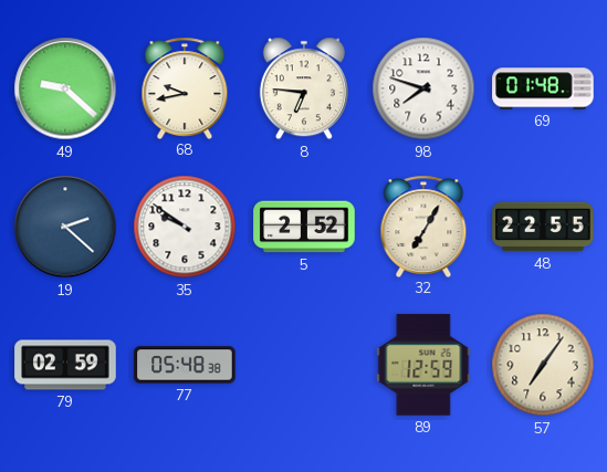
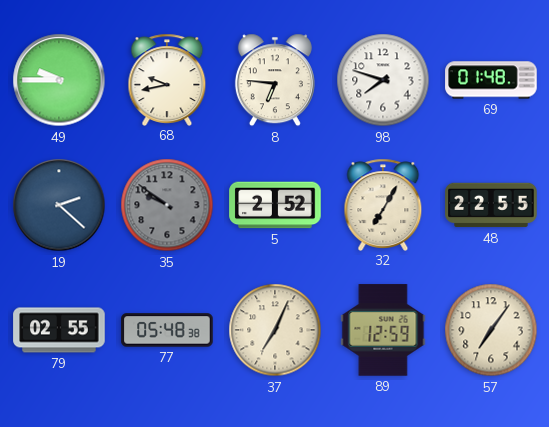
49: 9:22 -> 9:45
35 dial: white -> grey
79: 02:59 -> 02:55
37: none -> 7:04
